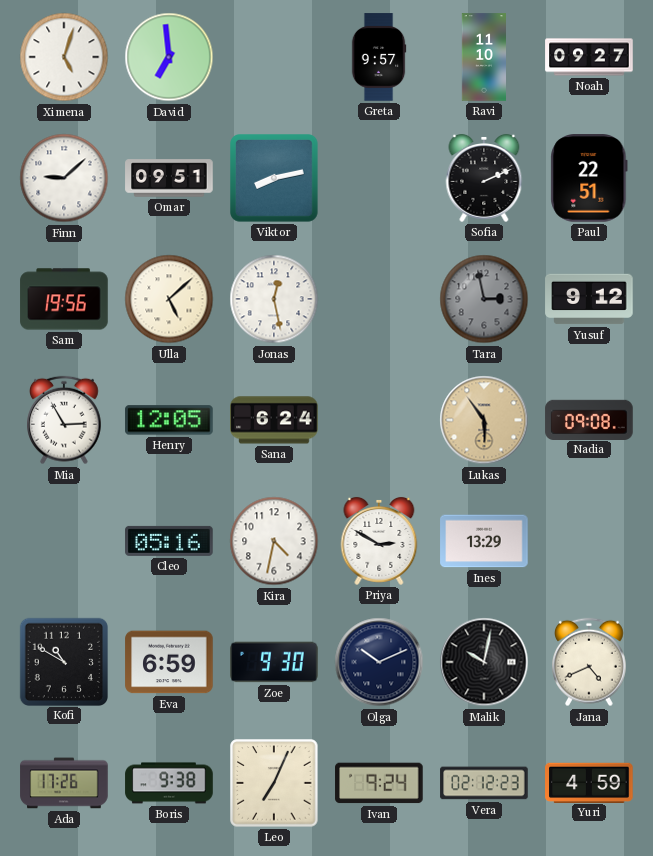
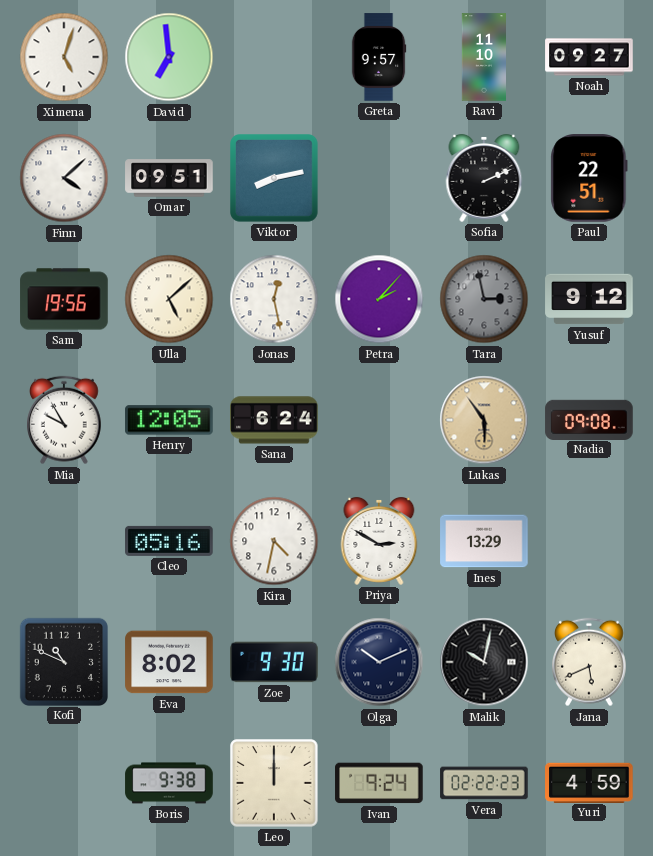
Finn: 9:08 -> 4:08
Petra: none -> 2:07
Mia: 2:55 -> 9:55
Kofi: 10:50 -> 10:49
Eva: 6:59 -> 8:02
Jana: 4:41 -> 5:41
Ada: 17:26 -> none
Leo: 7:04 -> 12:00
Vera: 02:12 -> 02:22
